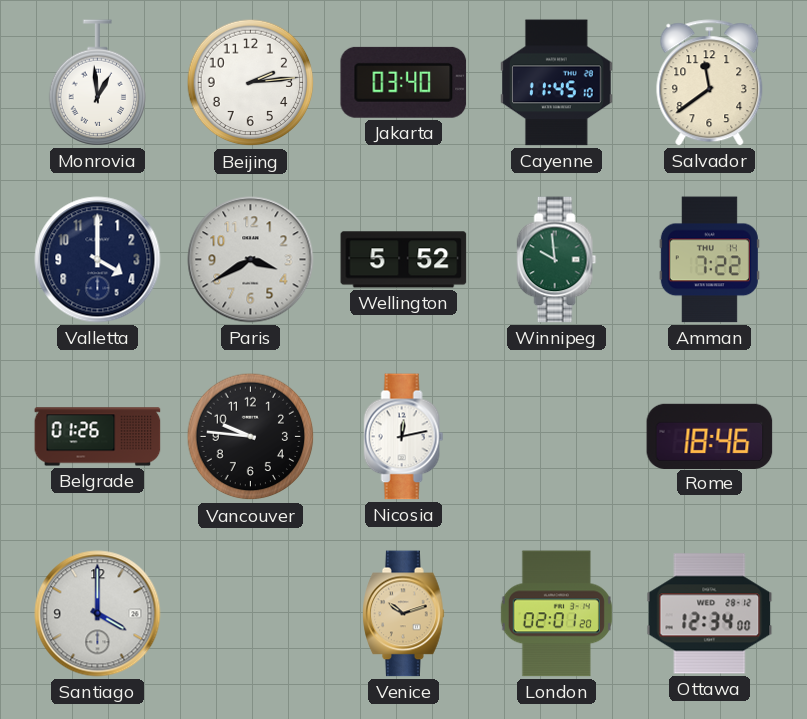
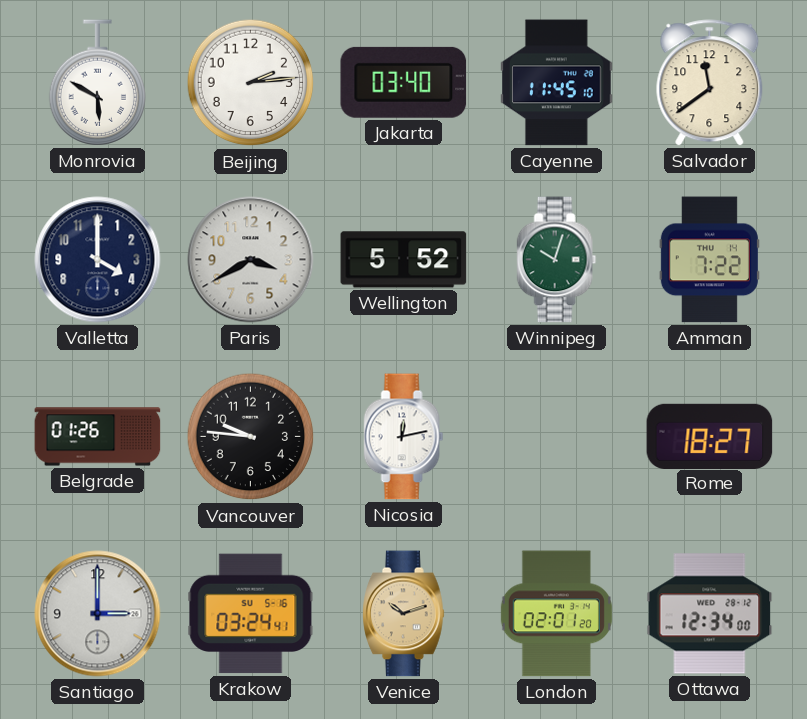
Monrovia: 12:59 -> 5:50
Winnipeg: 9:59 -> 10:03
Rome: 18:46 -> 18:27
Santiago: 4:00 -> 3:00
Krakow: none -> 03:24
